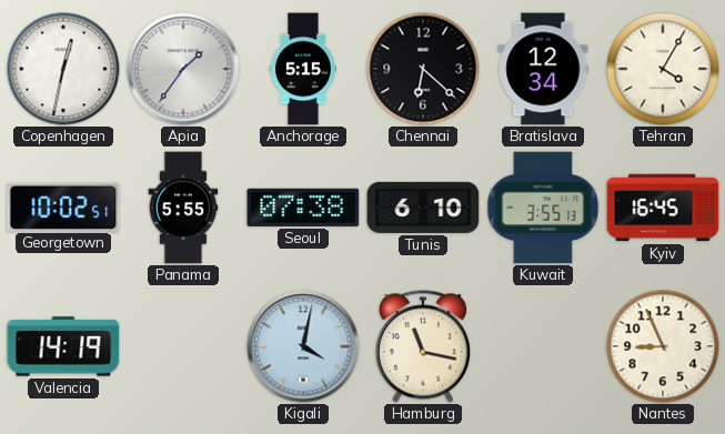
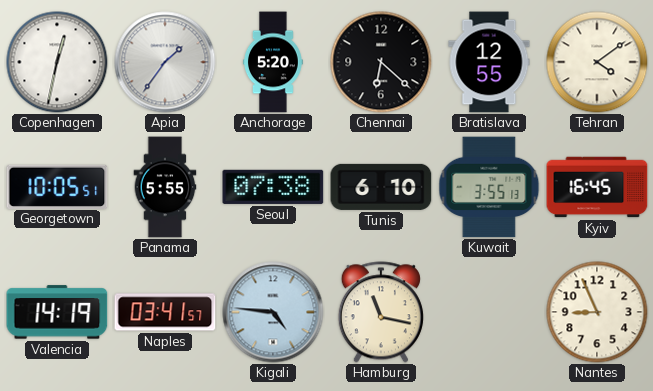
Anchorage: 5:15 -> 5:20
Bratislava: 12:34 -> 12:55
Tehran: 4:05 -> 4:09
Georgetown: 10:02 -> 10:05
Naples: none -> 03:41
Kigali: 4:02 -> 4:46
